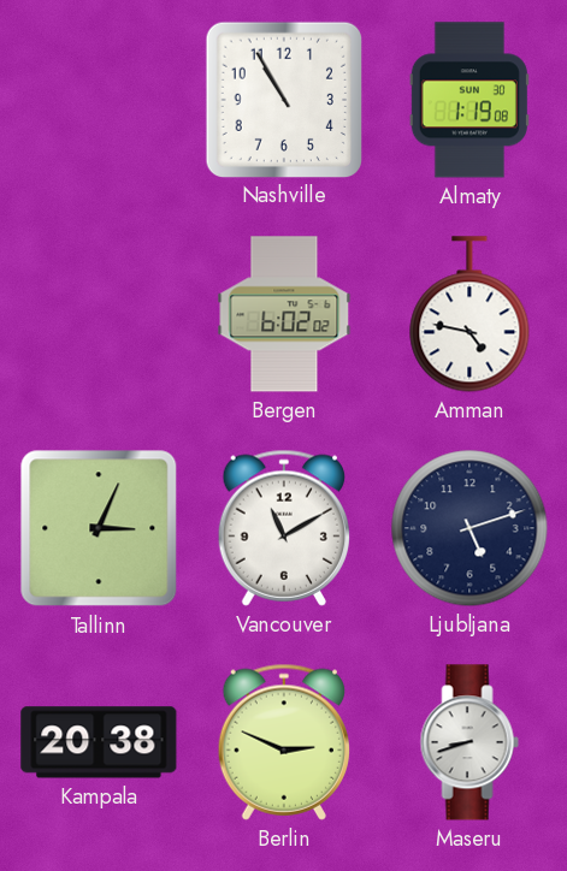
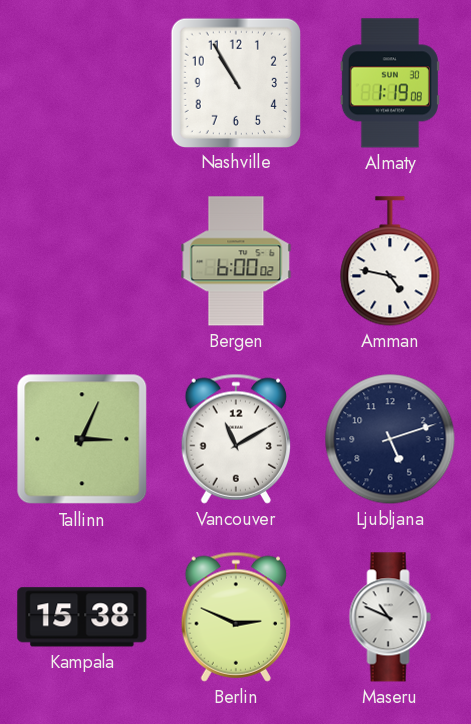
Bergen: 6:02 -> 6:00
Kampala: 20:38 -> 15:38
Maseru: 8:42 -> 10:49
